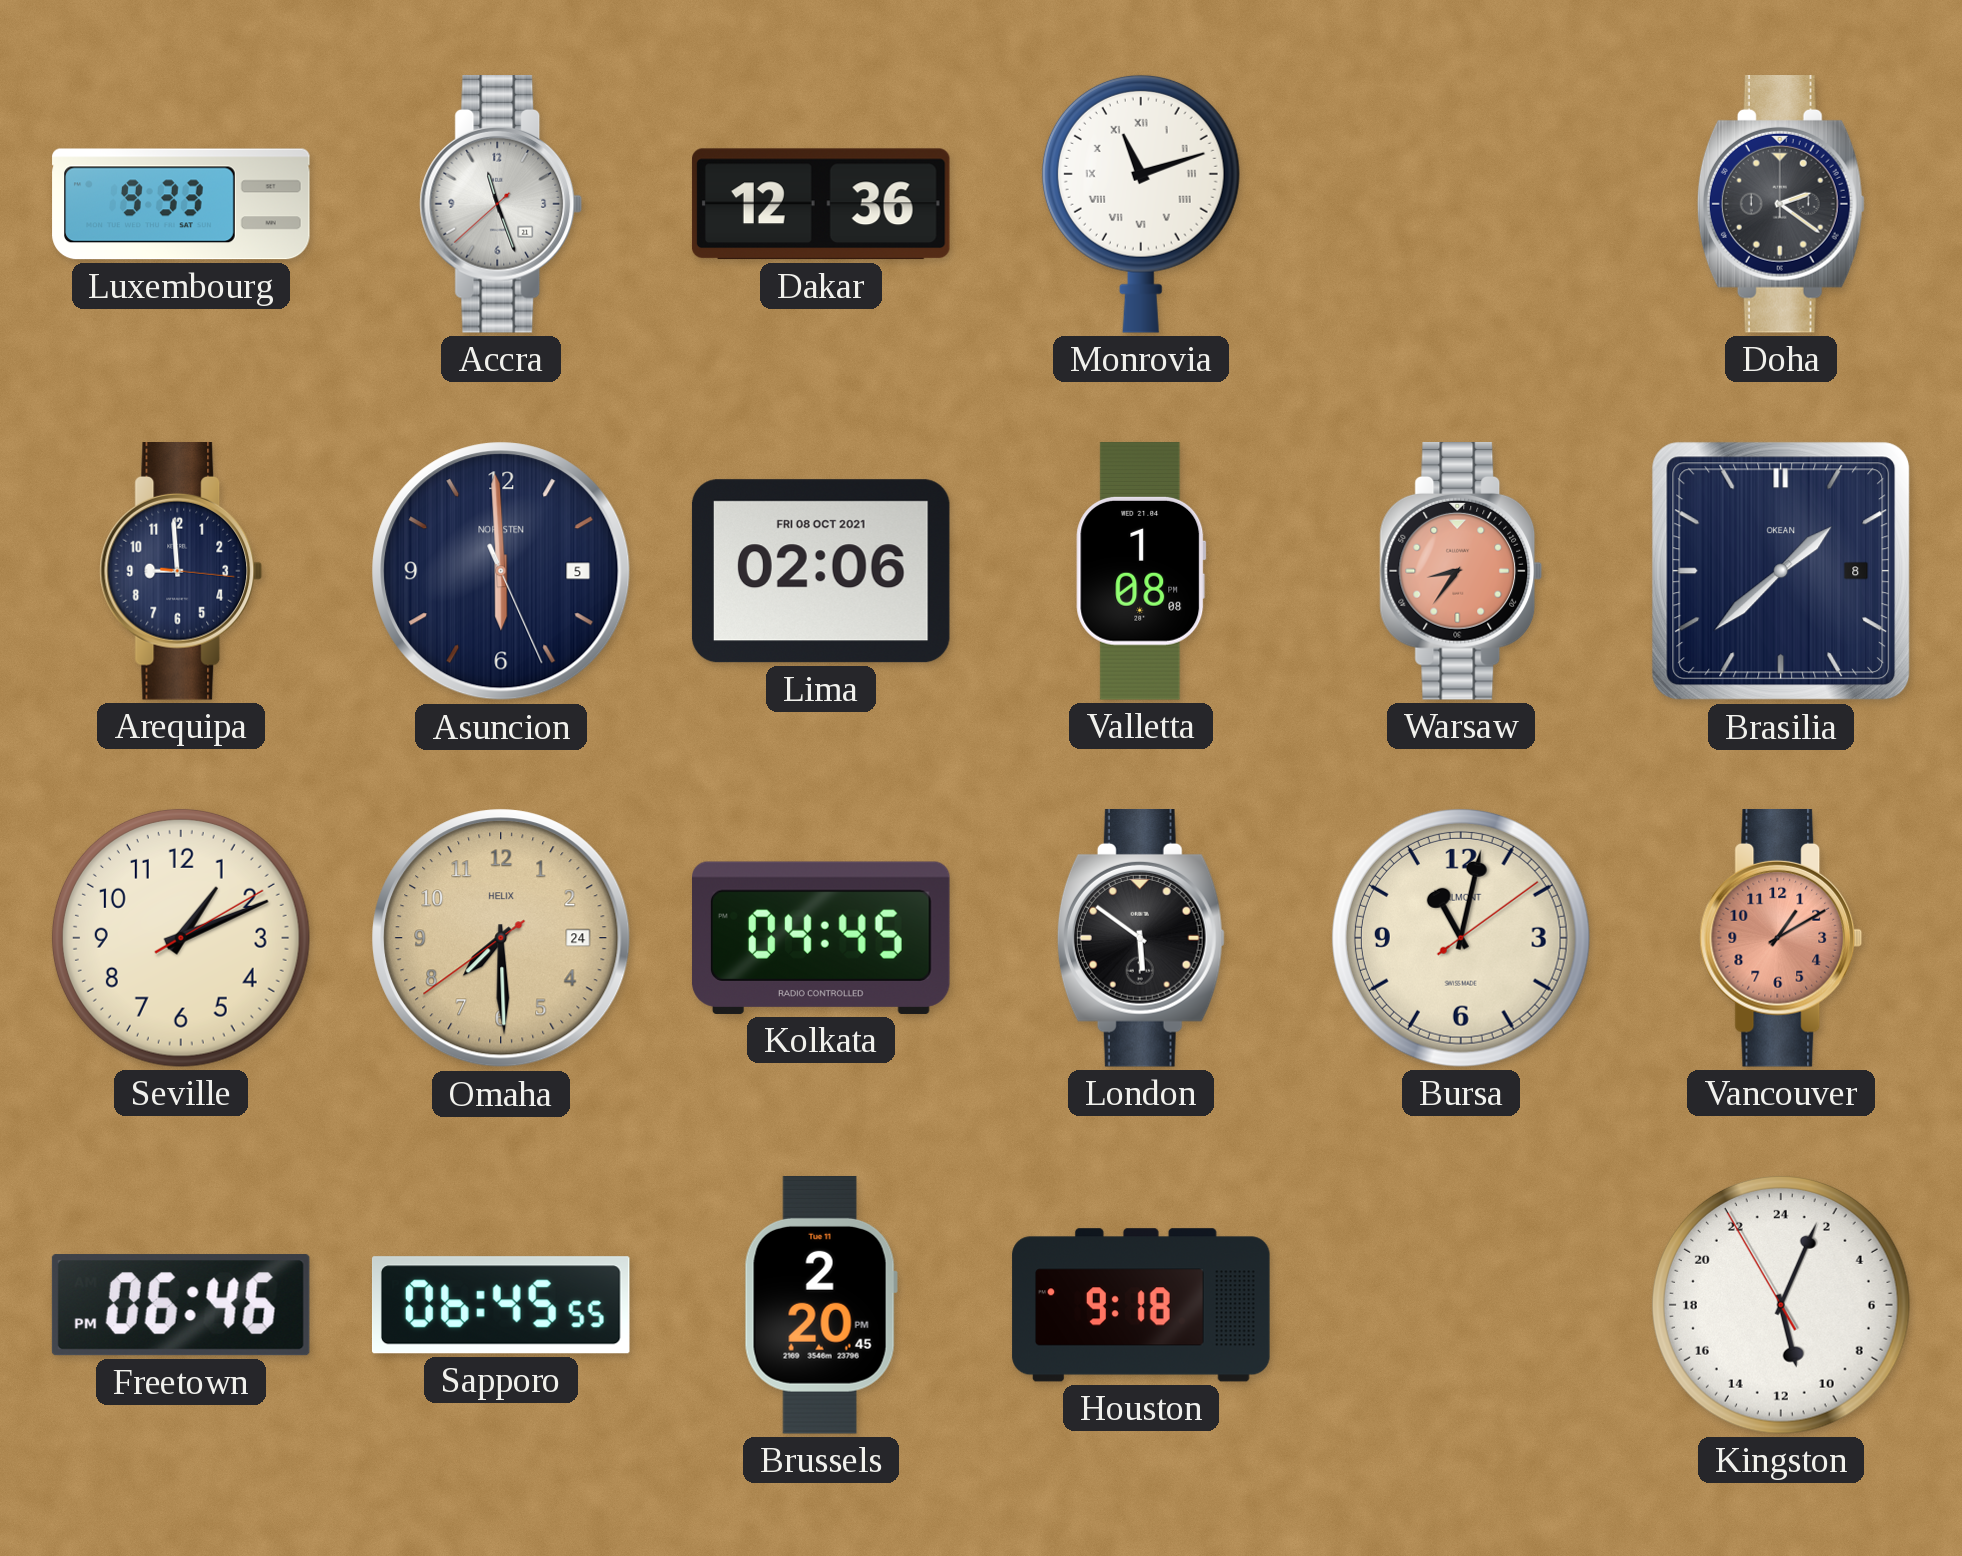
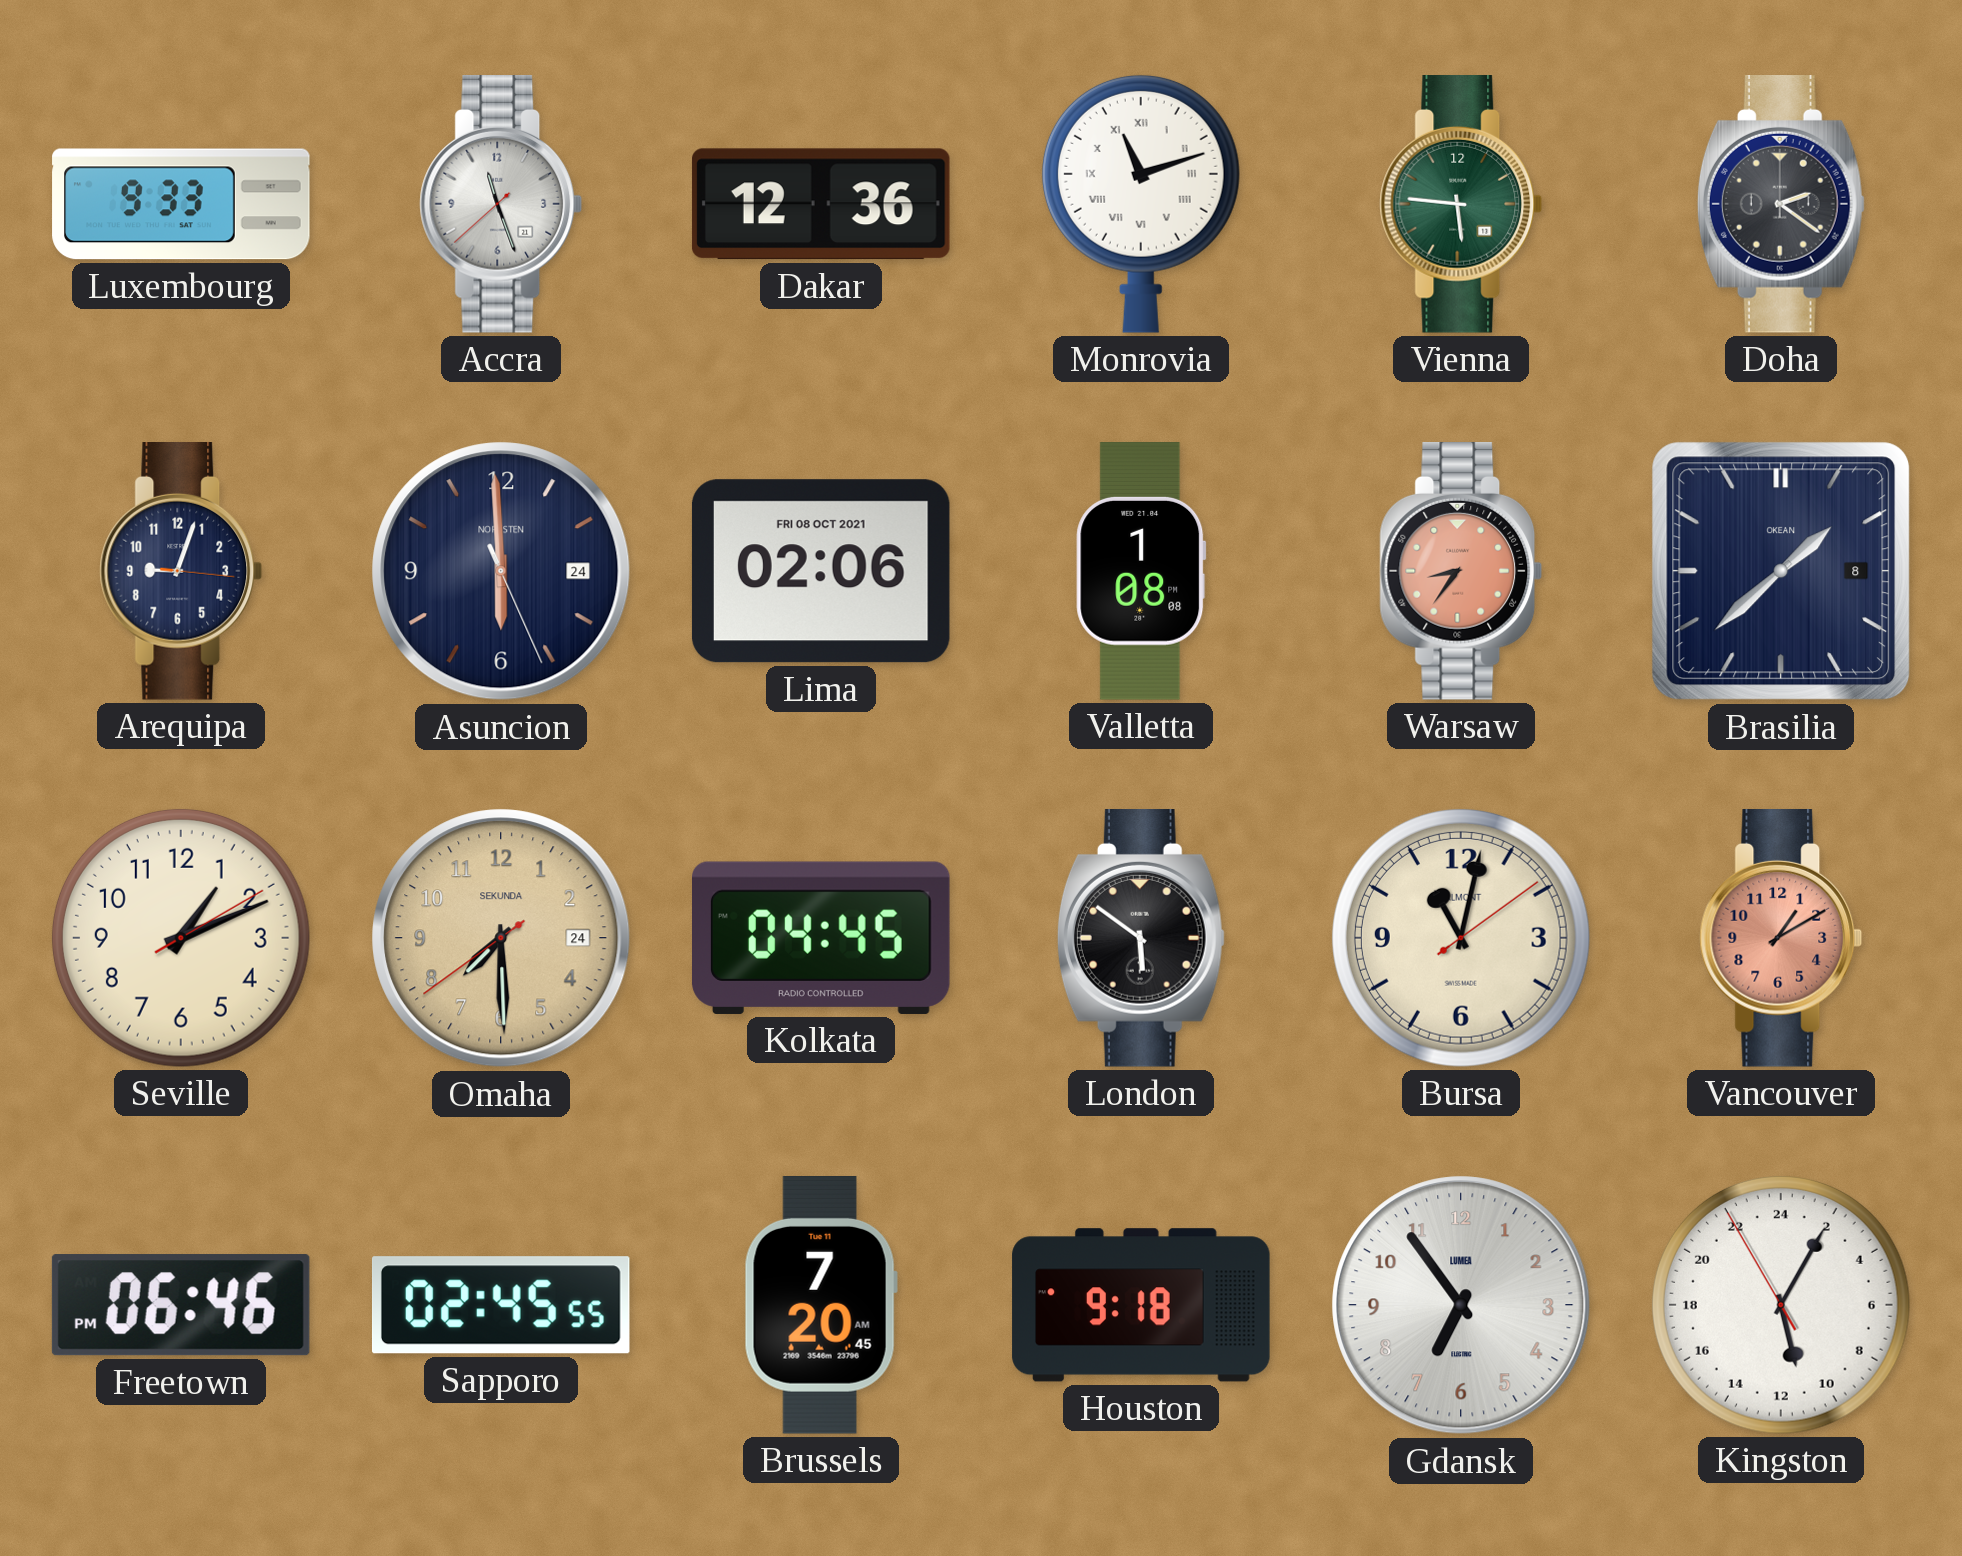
Vienna: none -> 5:46
Arequipa: 8:59 -> 9:03
Asuncion date: 5 -> 24
Omaha brand: HELIX -> SEKUNDA
Sapporo: 06:45 -> 02:45
Brussels: 2:20 -> 7:20
Gdansk: none -> 6:54
Kingston: 11:03 -> 11:04
